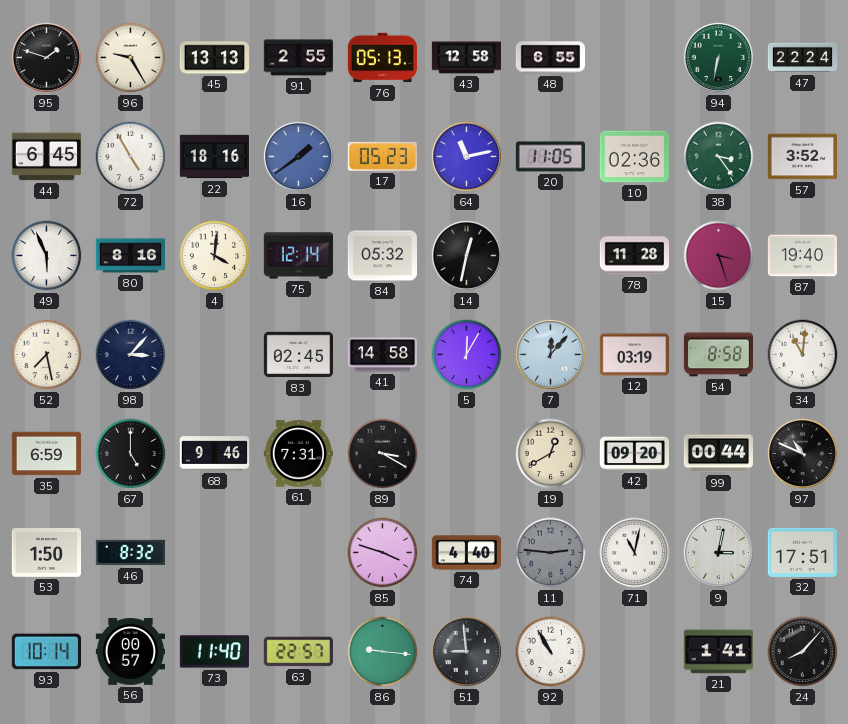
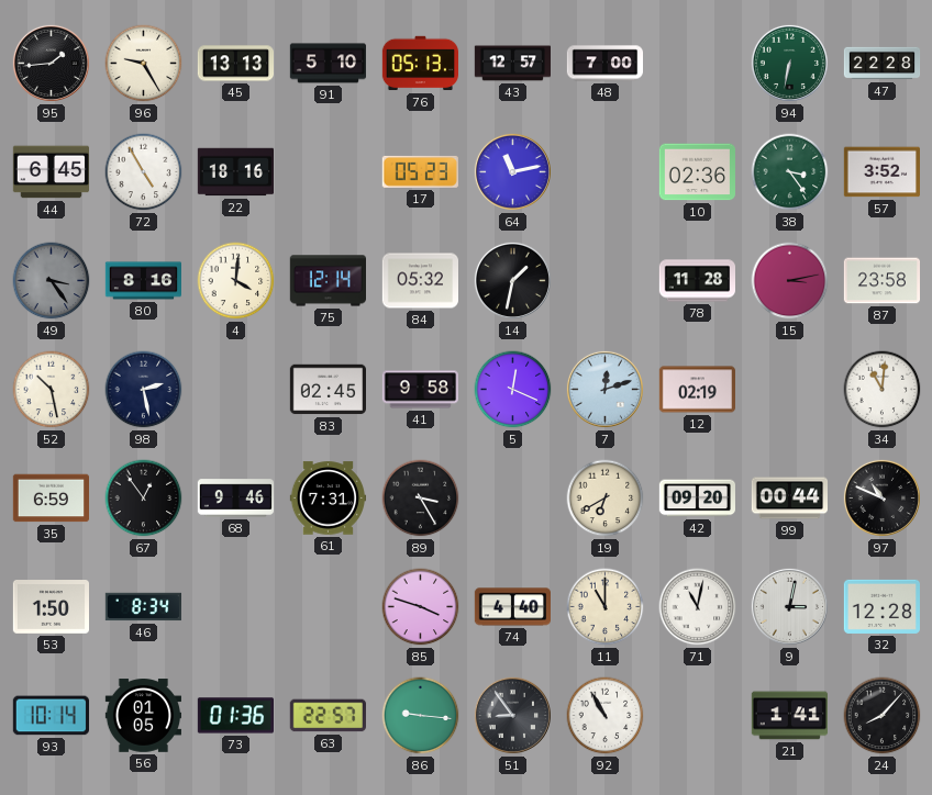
95: 1:48 -> 1:44
91: 2:55 -> 5:10
43: 12:58 -> 12:57
48: 6:55 -> 7:00
47: 22:24 -> 22:28
16: 1:39 -> none
20: 11:05 -> none
49: 5:56 -> 3:24
49 dial: white -> grey
14: 12:32 -> 1:32
15: 3:27 -> 3:13
87: 19:40 -> 23:58
52: 7:28 -> 10:28
98: 3:07 -> 2:28
41: 14:58 -> 9:58
5: 12:05 -> 12:19
7: 12:07 -> 12:12
12: 03:19 -> 02:19
54: 8:58 -> none
67: 5:00 -> 12:54
89: 3:20 -> 3:25
19: 12:40 -> 6:40
46: 8:32 -> 8:34
11: 2:46 -> 11:00
11 dial: grey -> cream
32: 17:51 -> 12:28
56: 00:57 -> 01:05
73: 11:40 -> 01:36
51: 8:59 -> 8:54
